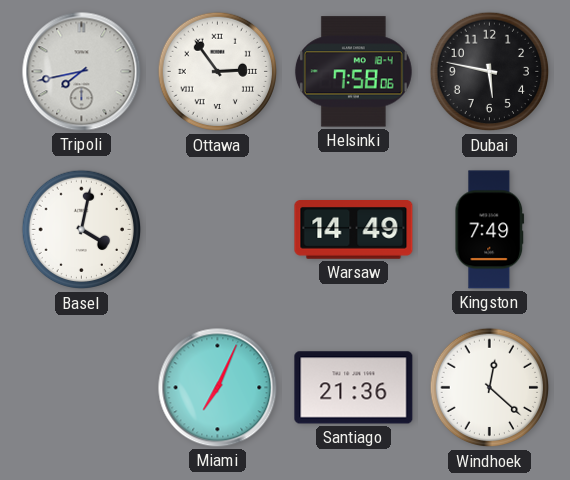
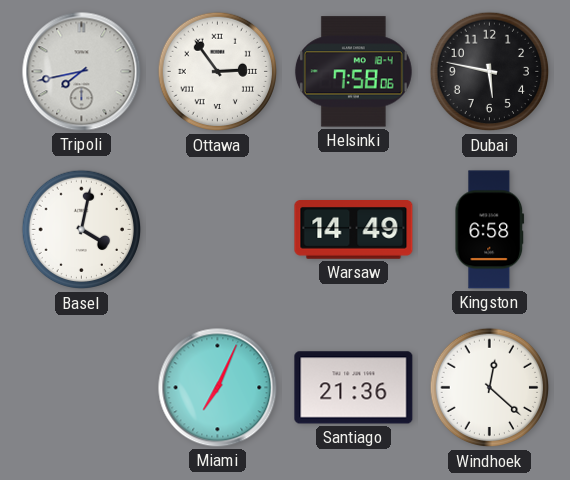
Kingston: 7:49 -> 6:58
